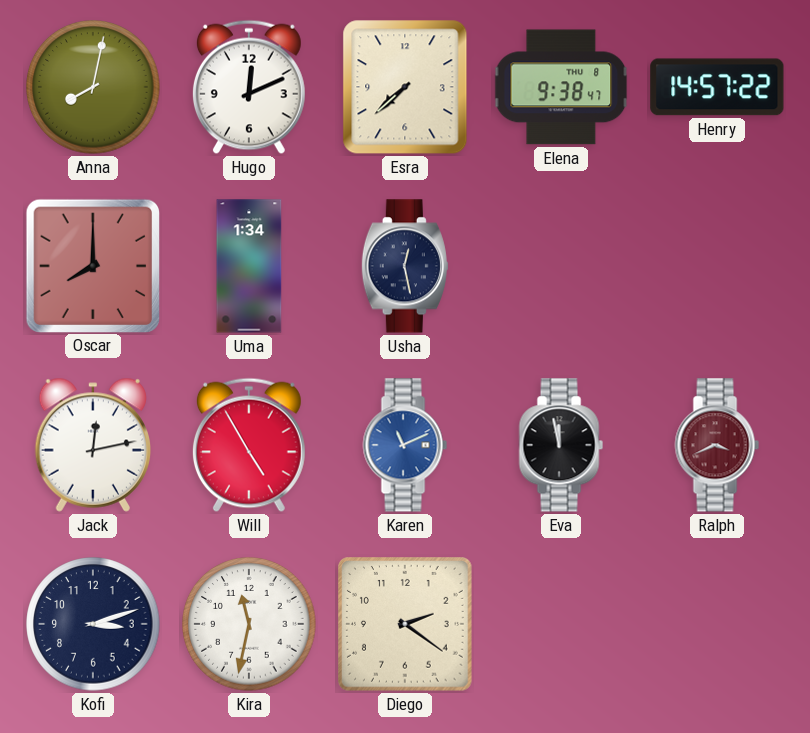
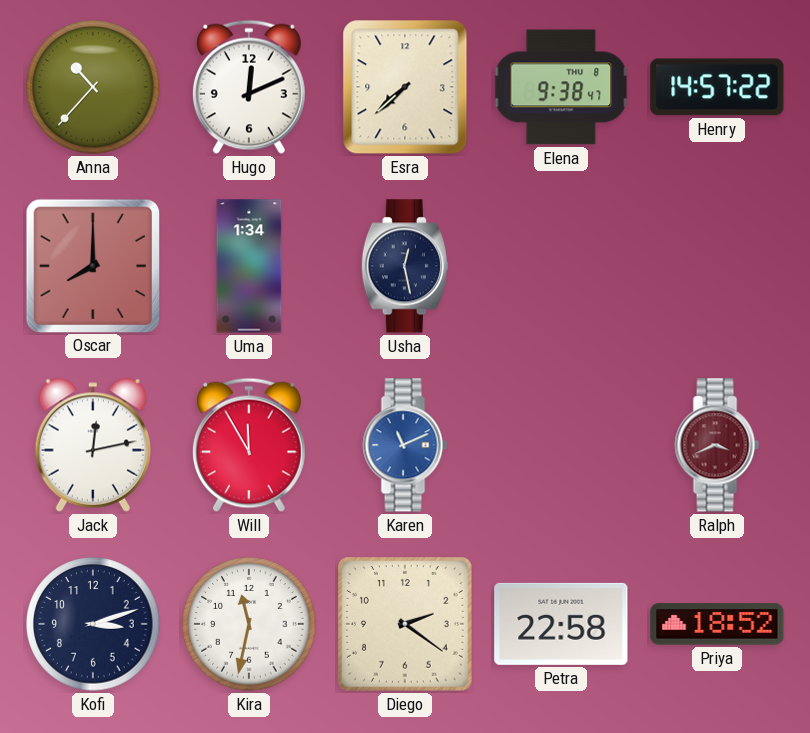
Anna: 8:02 -> 10:37
Will: 4:55 -> 11:55
Eva: 11:58 -> none
Petra: none -> 22:58
Priya: none -> 18:52
